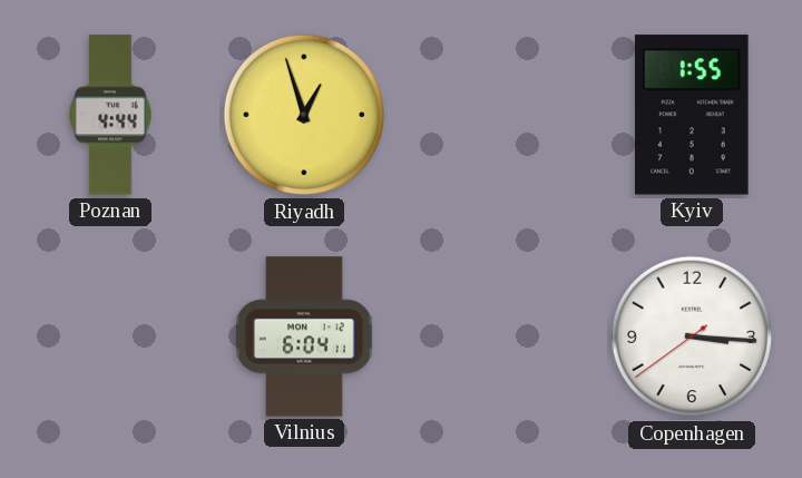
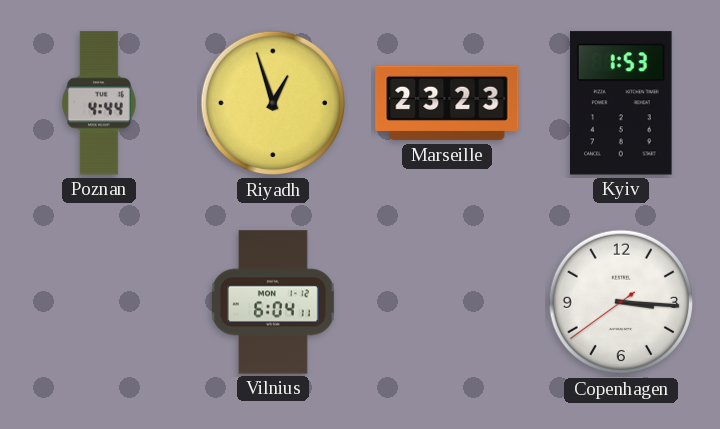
Marseille: none -> 23:23
Kyiv: 1:55 -> 1:53
